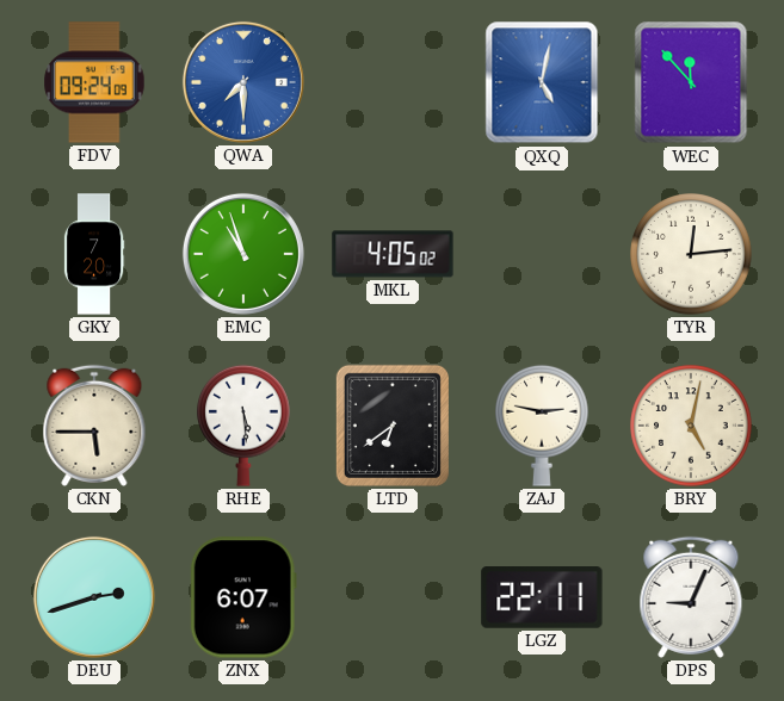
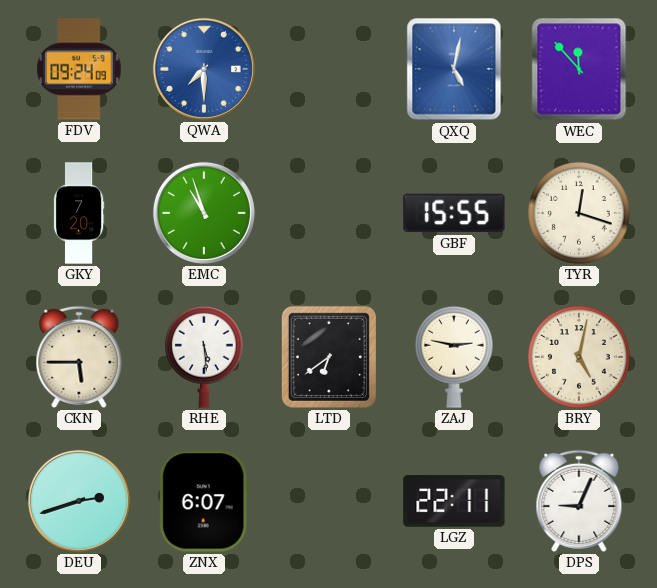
MKL: 4:05 -> none
GBF: none -> 15:55
TYR: 12:14 -> 12:18
